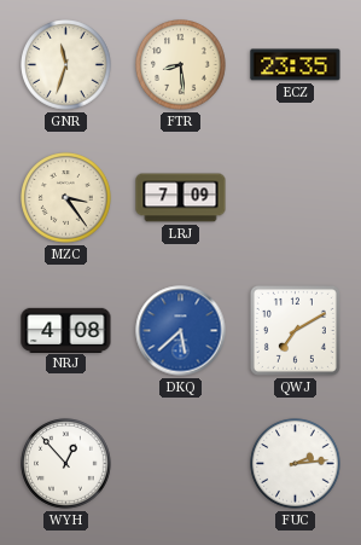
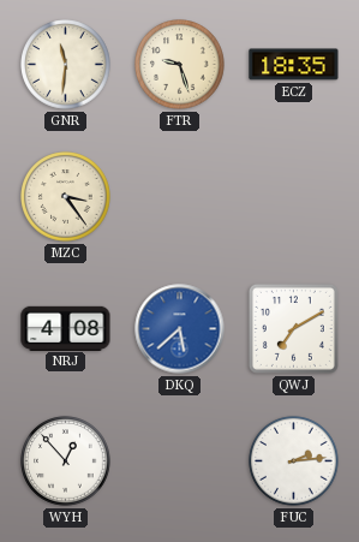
GNR: 11:33 -> 11:31
FTR: 8:29 -> 9:27
ECZ: 23:35 -> 18:35
LRJ: 7:09 -> none
